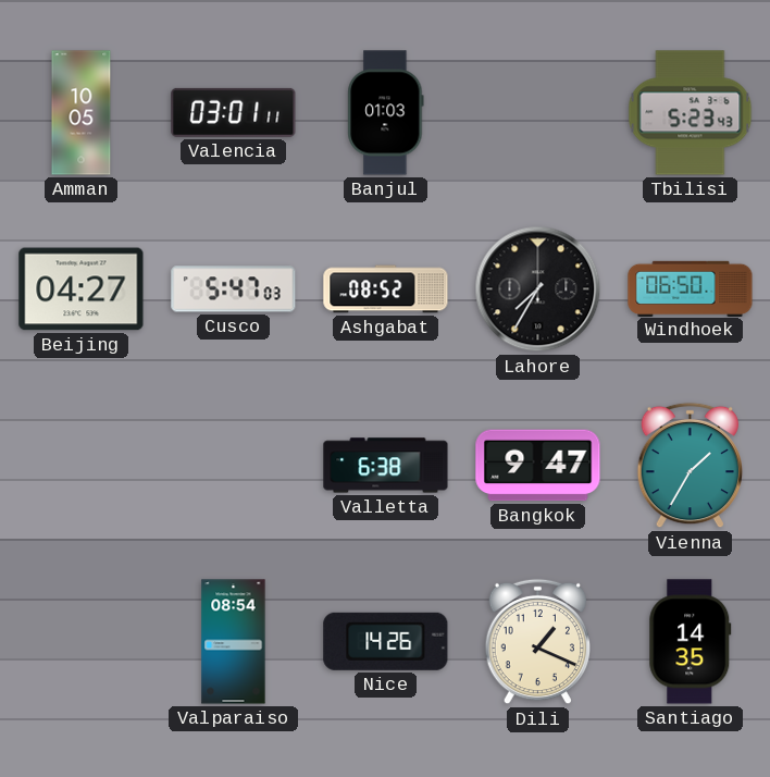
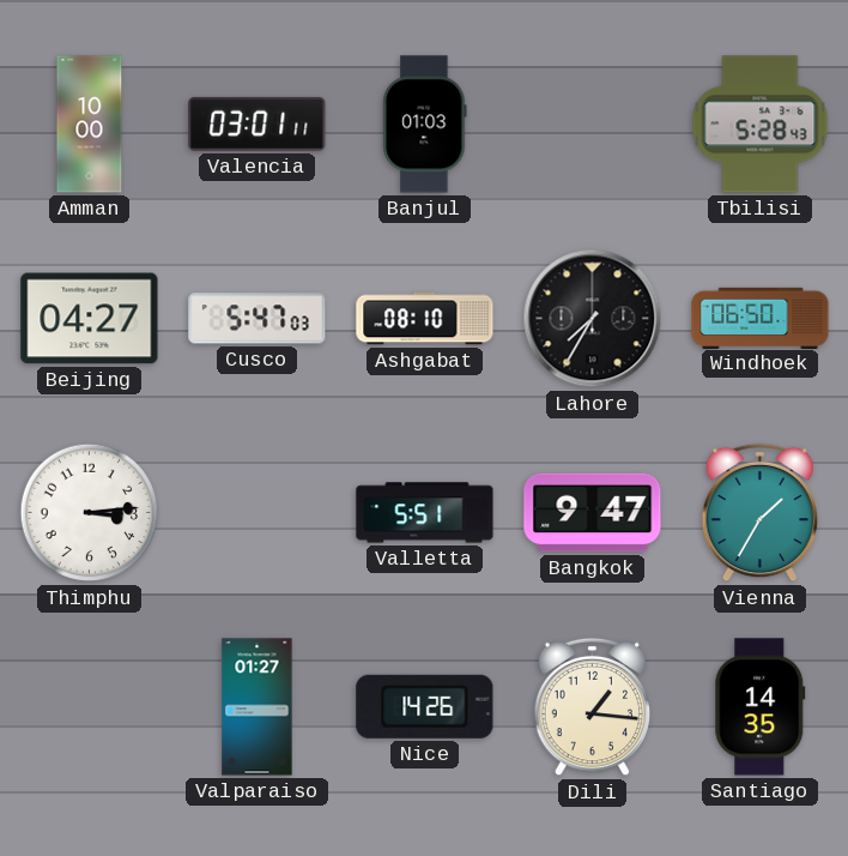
Amman: 10:05 -> 10:00
Tbilisi: 5:23 -> 5:28
Ashgabat: 08:52 -> 08:10
Thimphu: none -> 3:14
Valletta: 6:38 -> 5:51
Valparaiso: 08:54 -> 01:27
Dili: 1:19 -> 1:16
